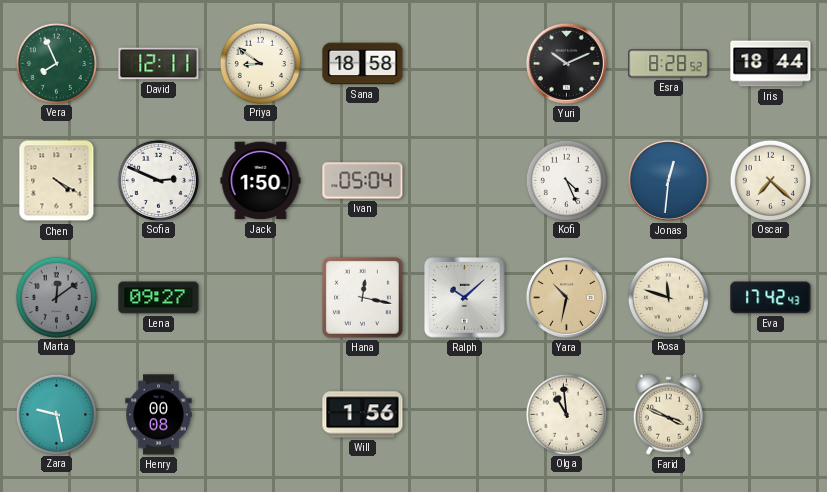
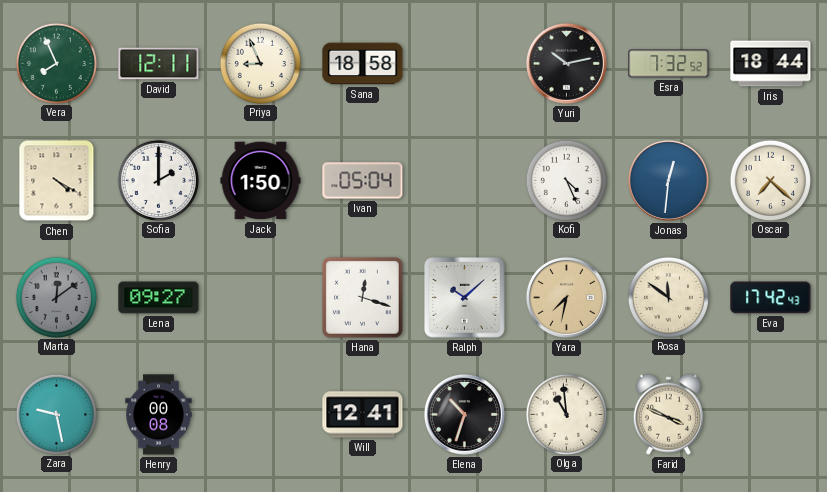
Priya: 8:51 -> 8:56
Yuri: 10:11 -> 10:13
Esra: 8:28 -> 7:32
Sofia: 2:49 -> 2:00
Hana: 12:17 -> 12:18
Yara: 10:32 -> 7:32
Rosa: 11:48 -> 11:51
Will: 1:56 -> 12:41
Elena: none -> 10:33
